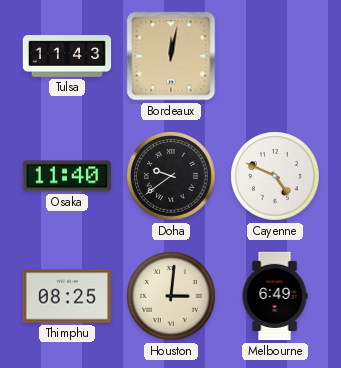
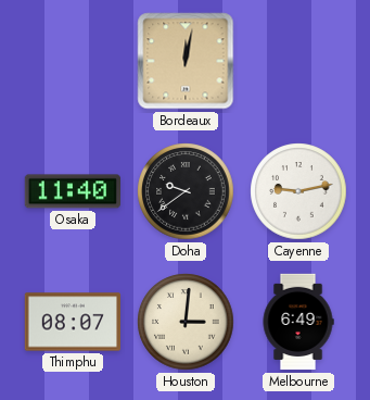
Tulsa: 11:43 -> none
Cayenne: 4:49 -> 9:13
Thimphu: 08:25 -> 08:07
